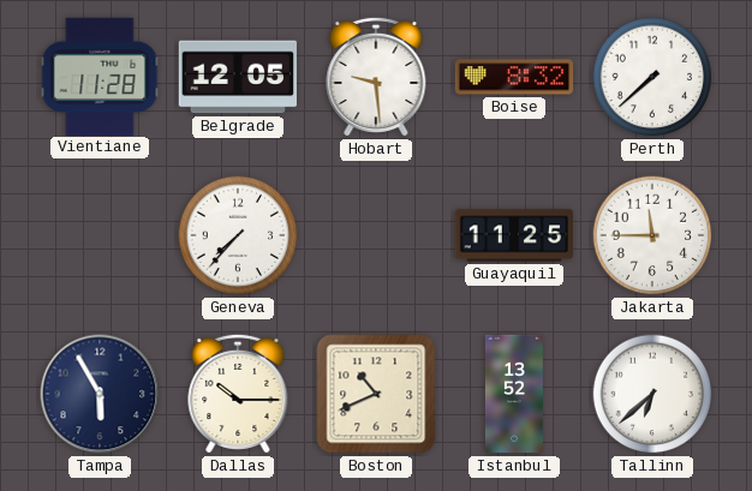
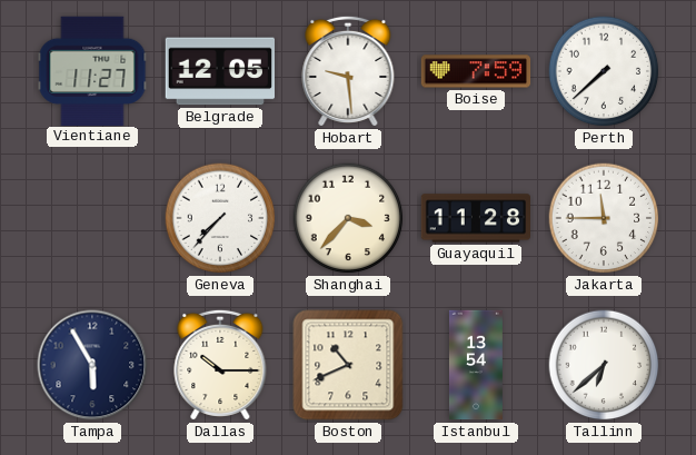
Vientiane: 11:28 -> 11:27
Boise: 8:32 -> 7:59
Shanghai: none -> 3:37
Guayaquil: 11:25 -> 11:28
Istanbul: 13:52 -> 13:54
